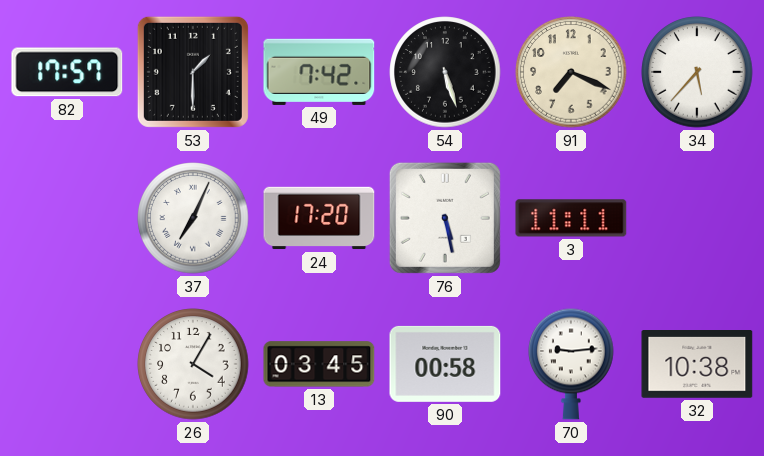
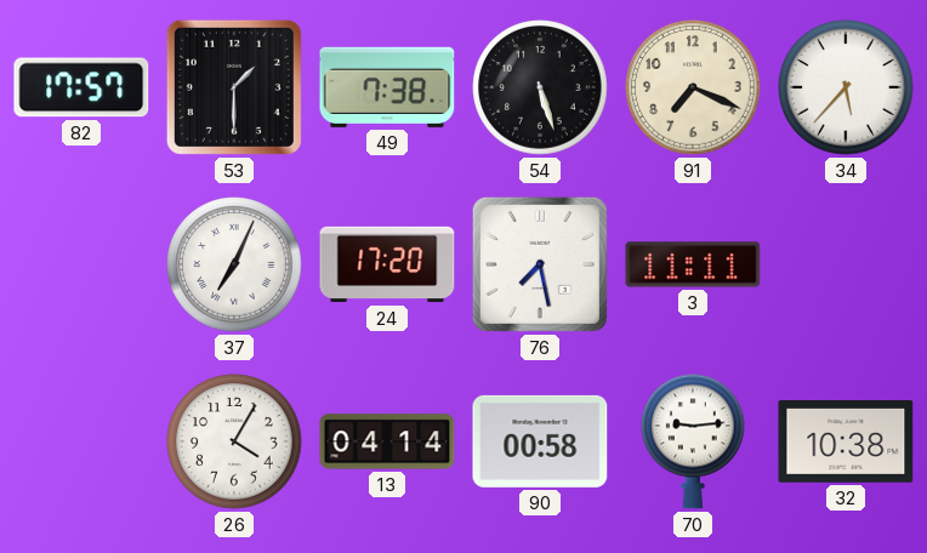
49: 7:42 -> 7:38
76: 5:28 -> 7:28
13: 03:45 -> 04:14
